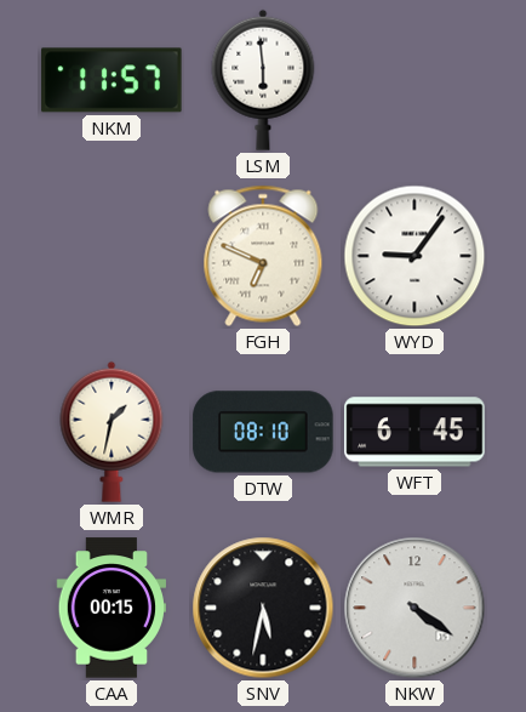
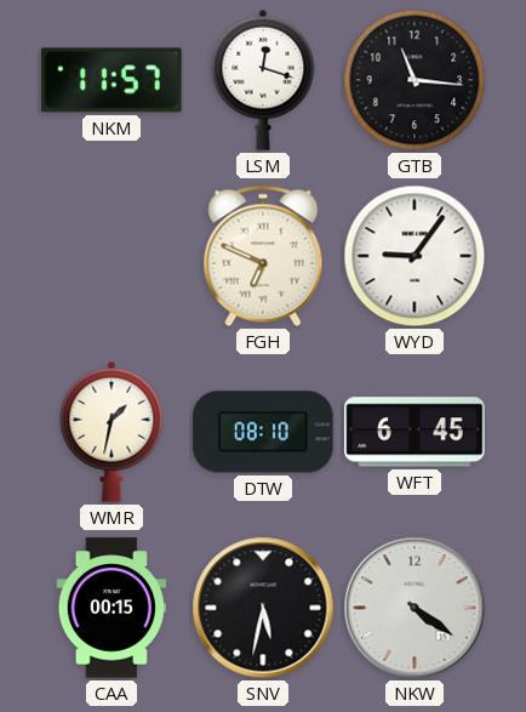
LSM: 5:59 -> 12:18
GTB: none -> 11:16
